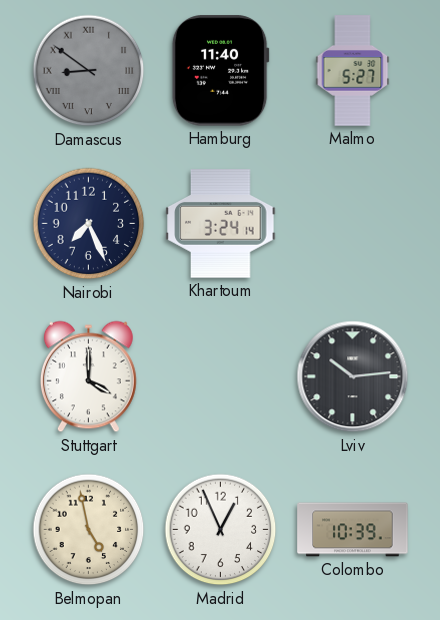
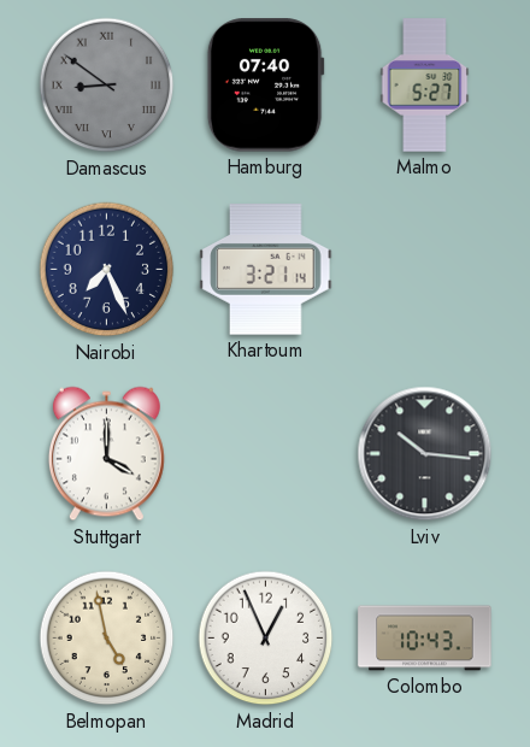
Hamburg: 11:40 -> 07:40
Khartoum: 3:24 -> 3:21
Lviv: 10:14 -> 10:16
Colombo: 10:39 -> 10:43
